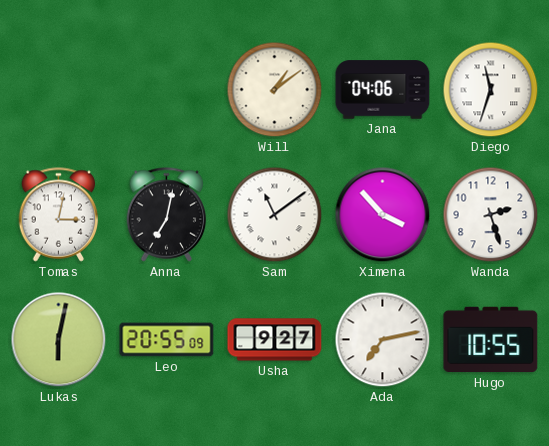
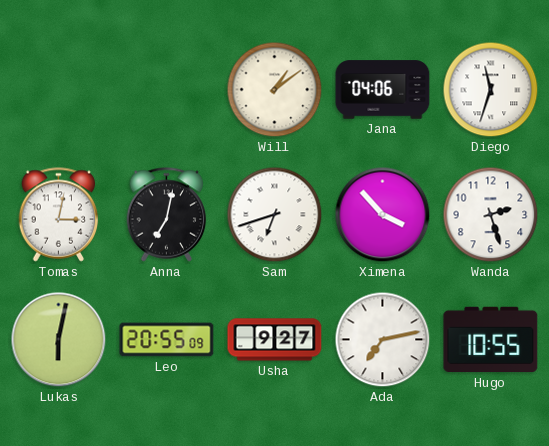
Sam: 11:09 -> 6:42
